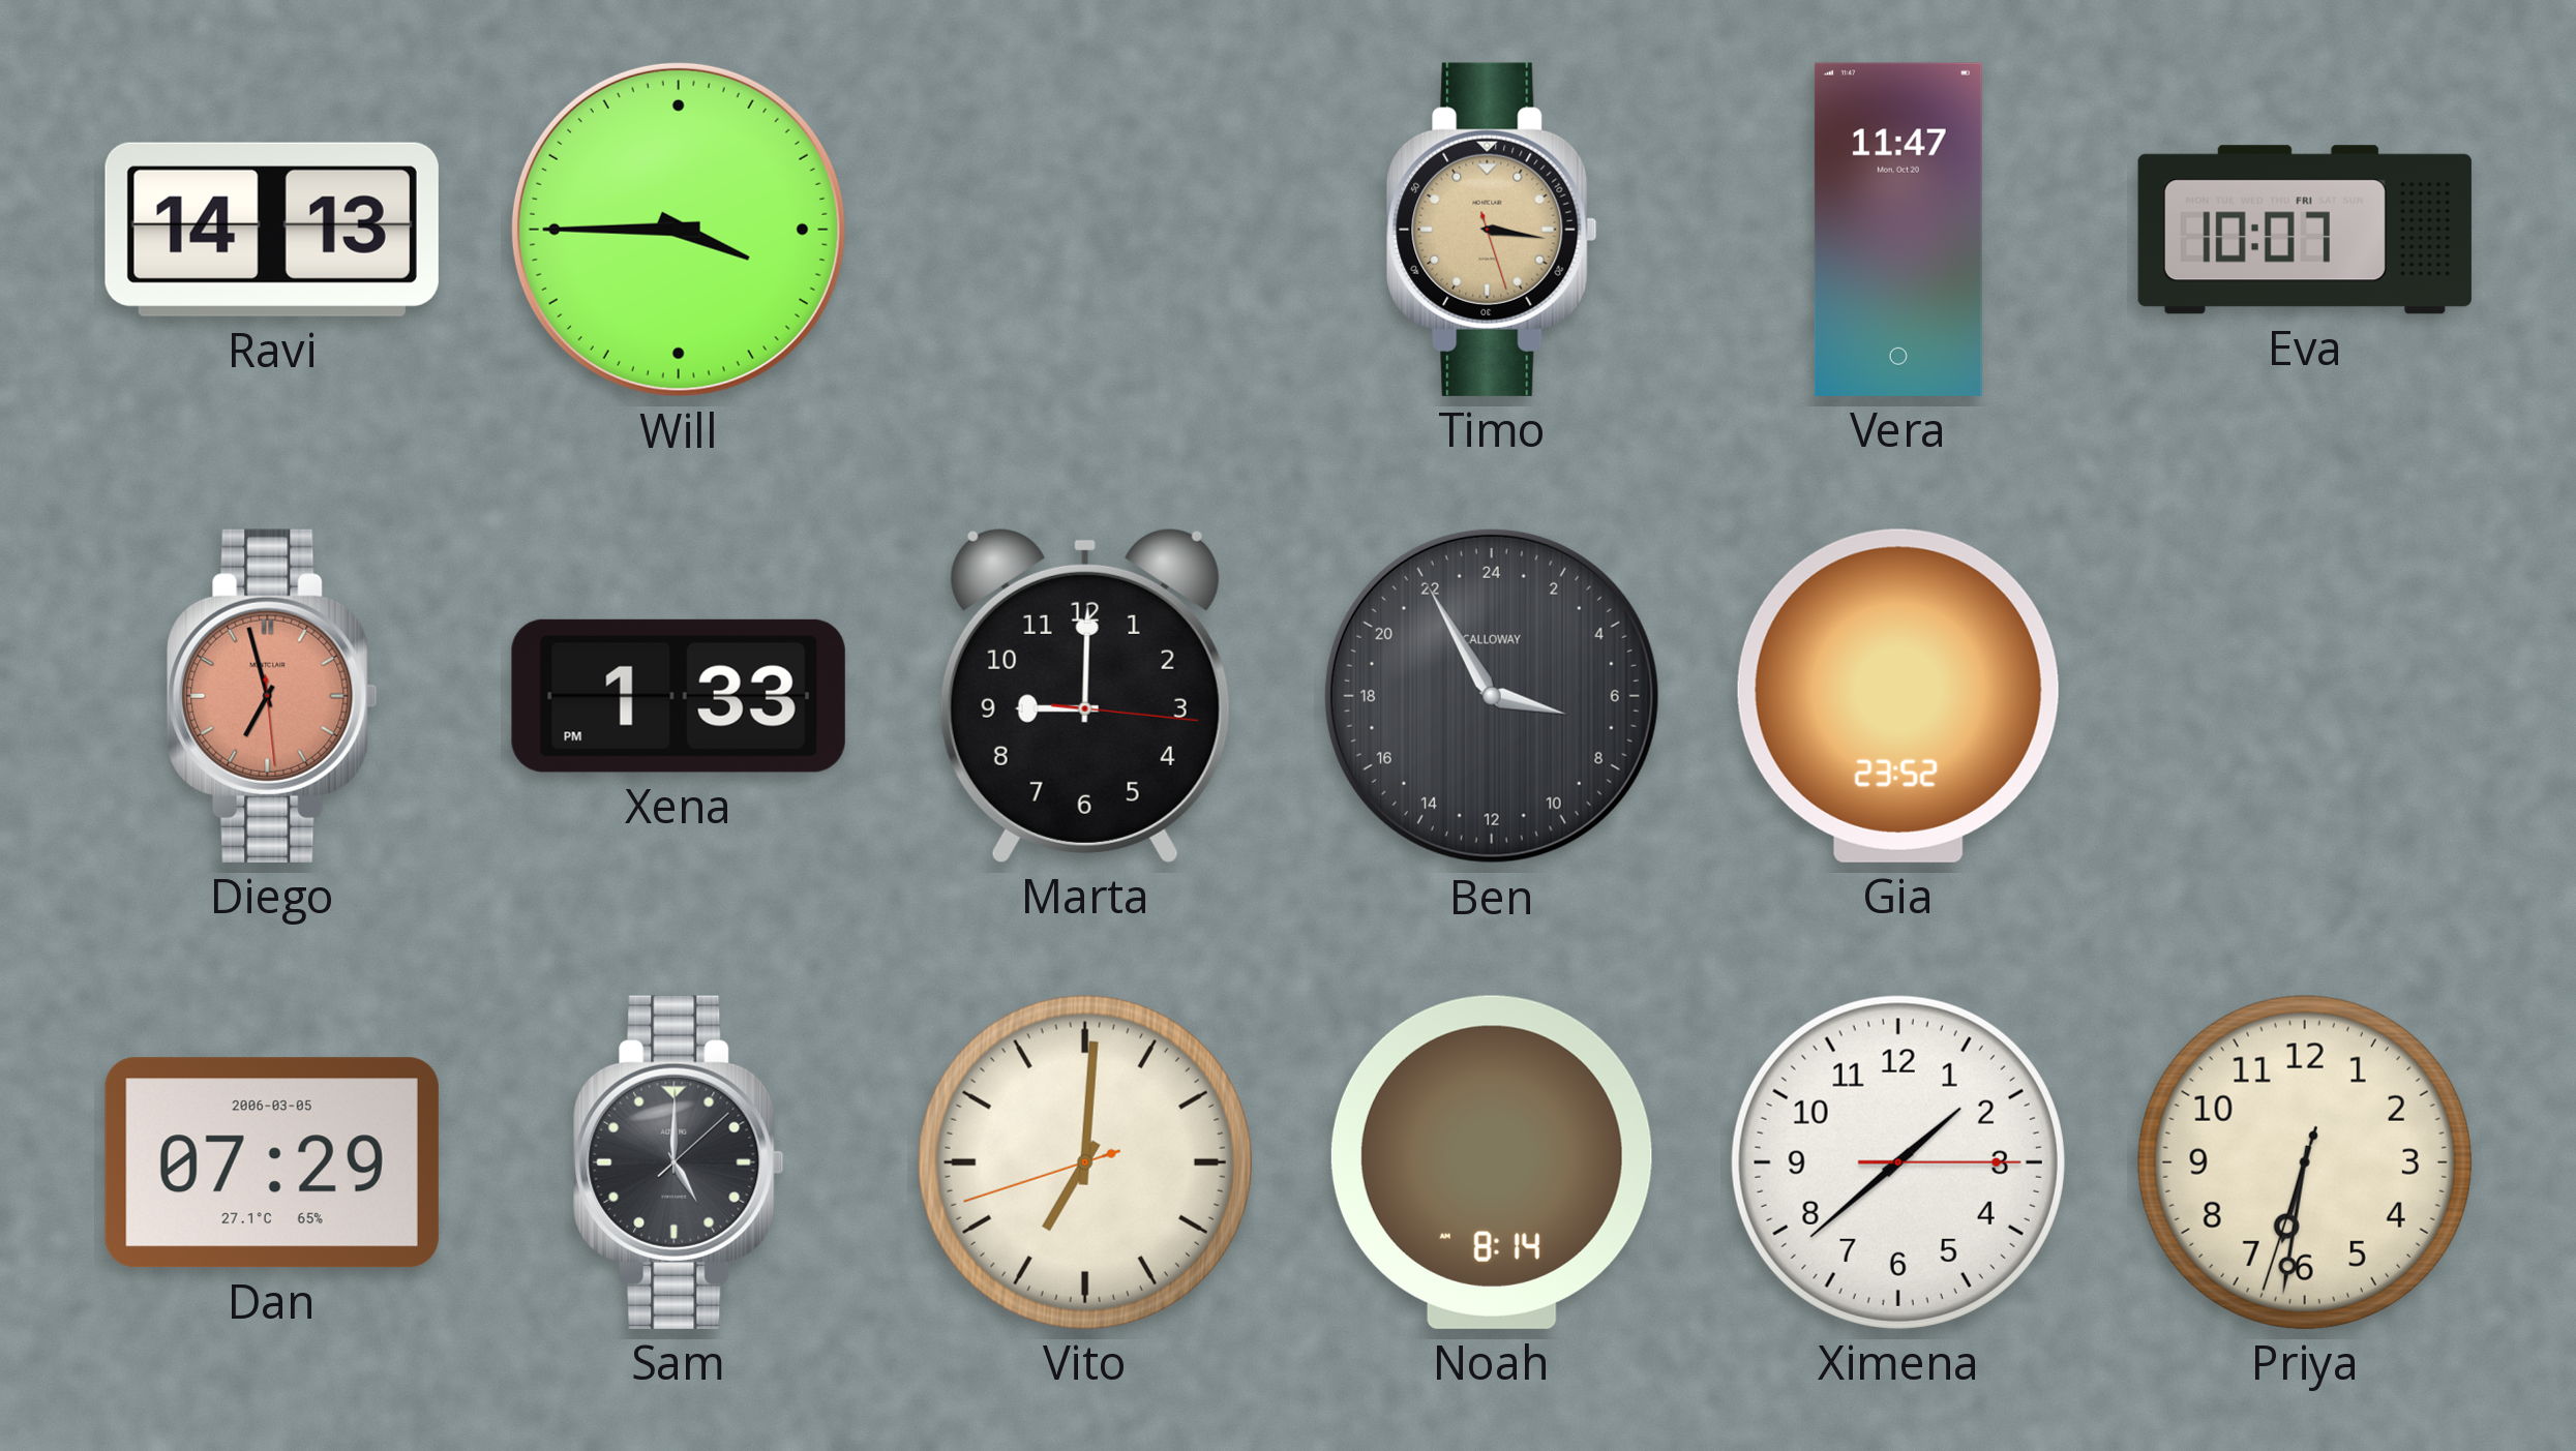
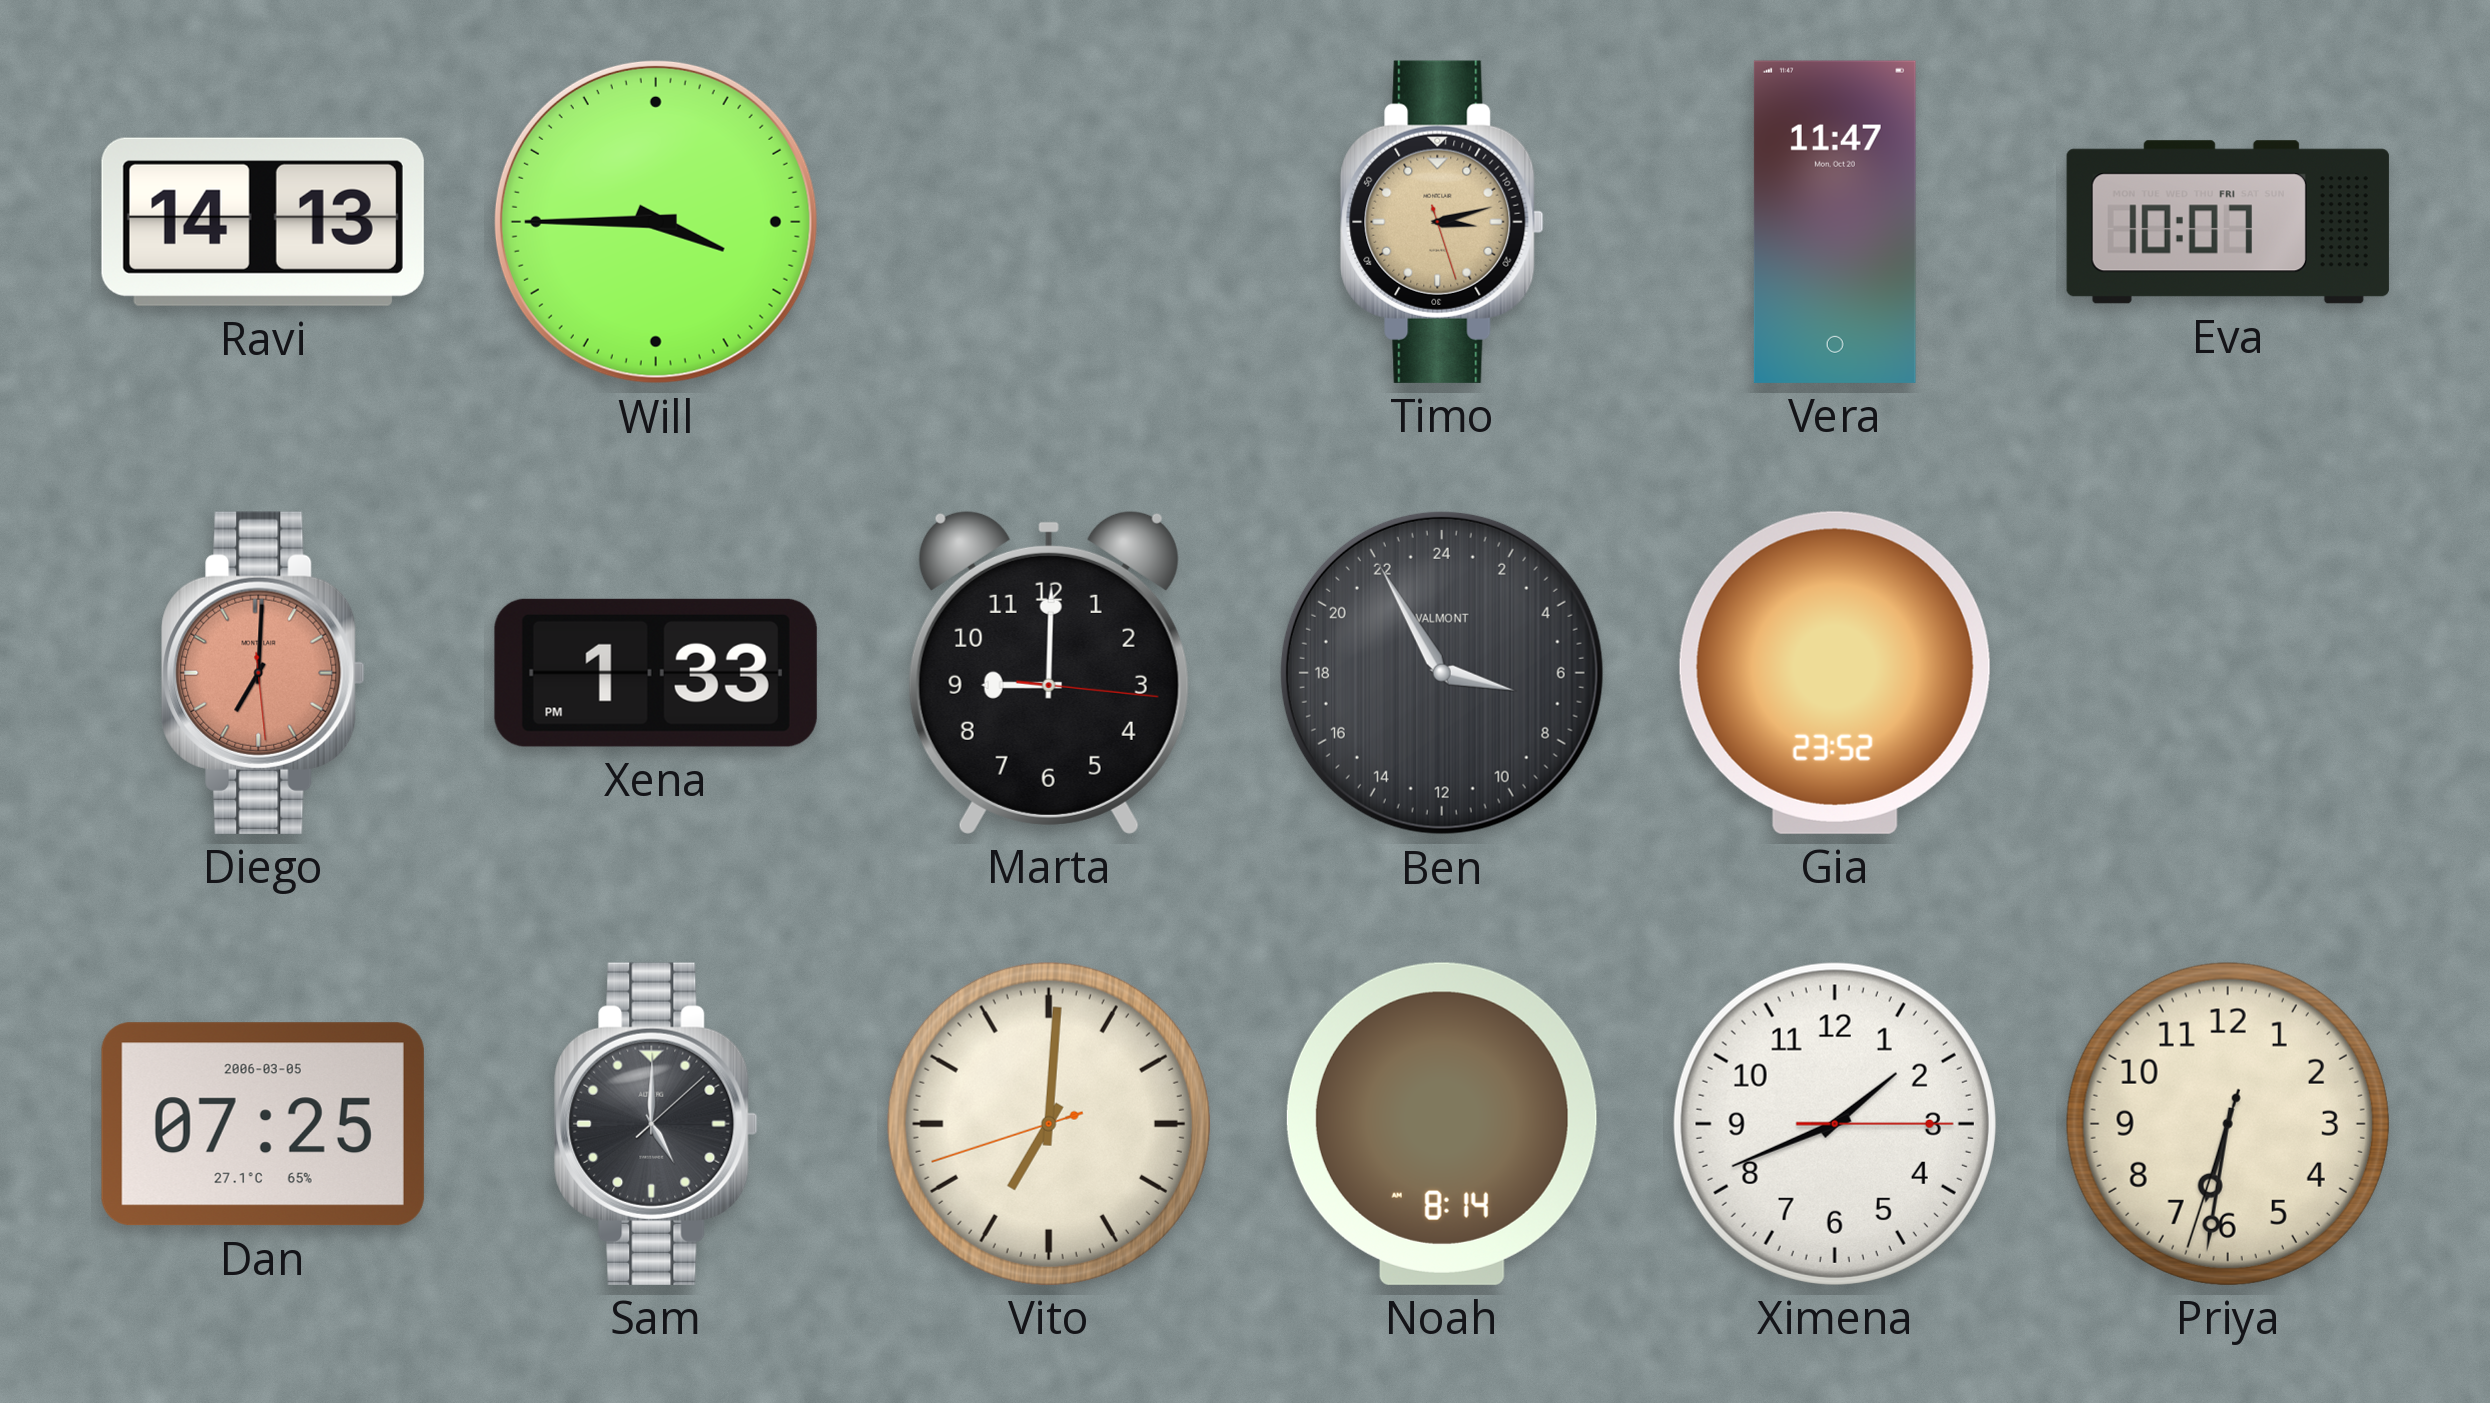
Timo: 3:16 -> 3:12
Diego: 6:57 -> 7:00
Ben brand: CALLOWAY -> VALMONT
Dan: 07:29 -> 07:25
Ximena: 1:38 -> 1:41
